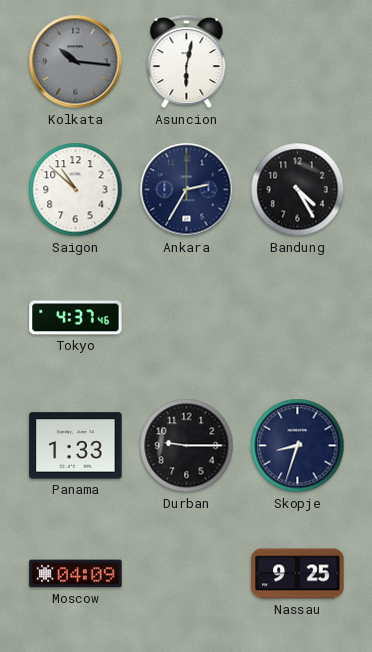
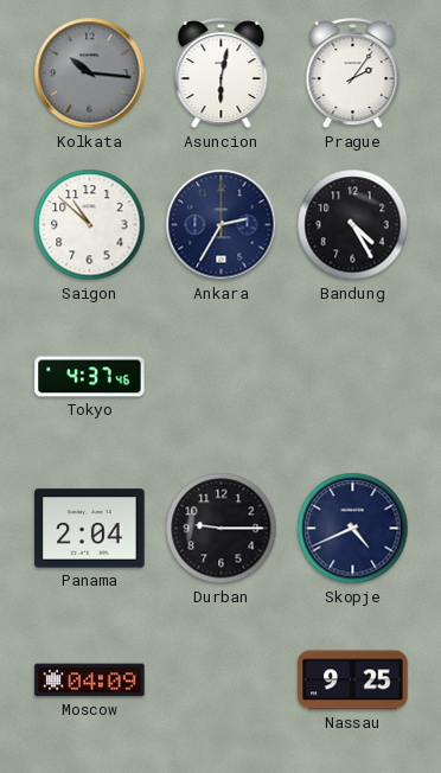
Prague: none -> 2:06
Panama: 1:33 -> 2:04
Skopje: 8:33 -> 4:41
